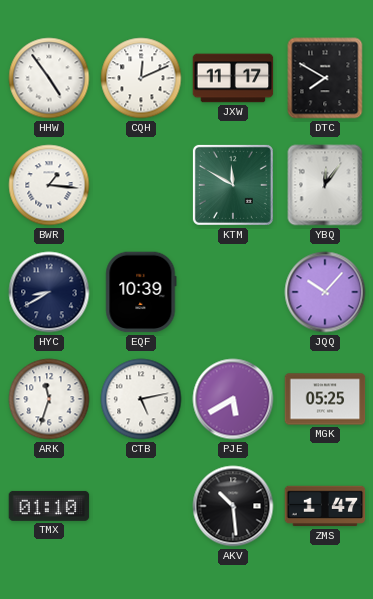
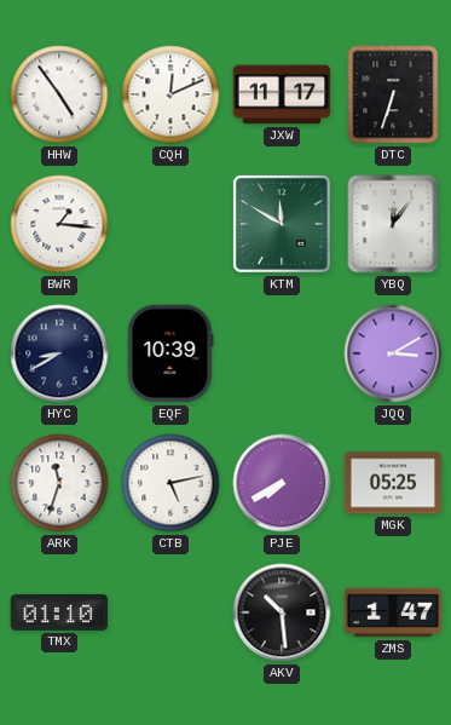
DTC: 7:50 -> 6:33
JQQ: 10:07 -> 3:10
PJE: 5:40 -> 7:40
